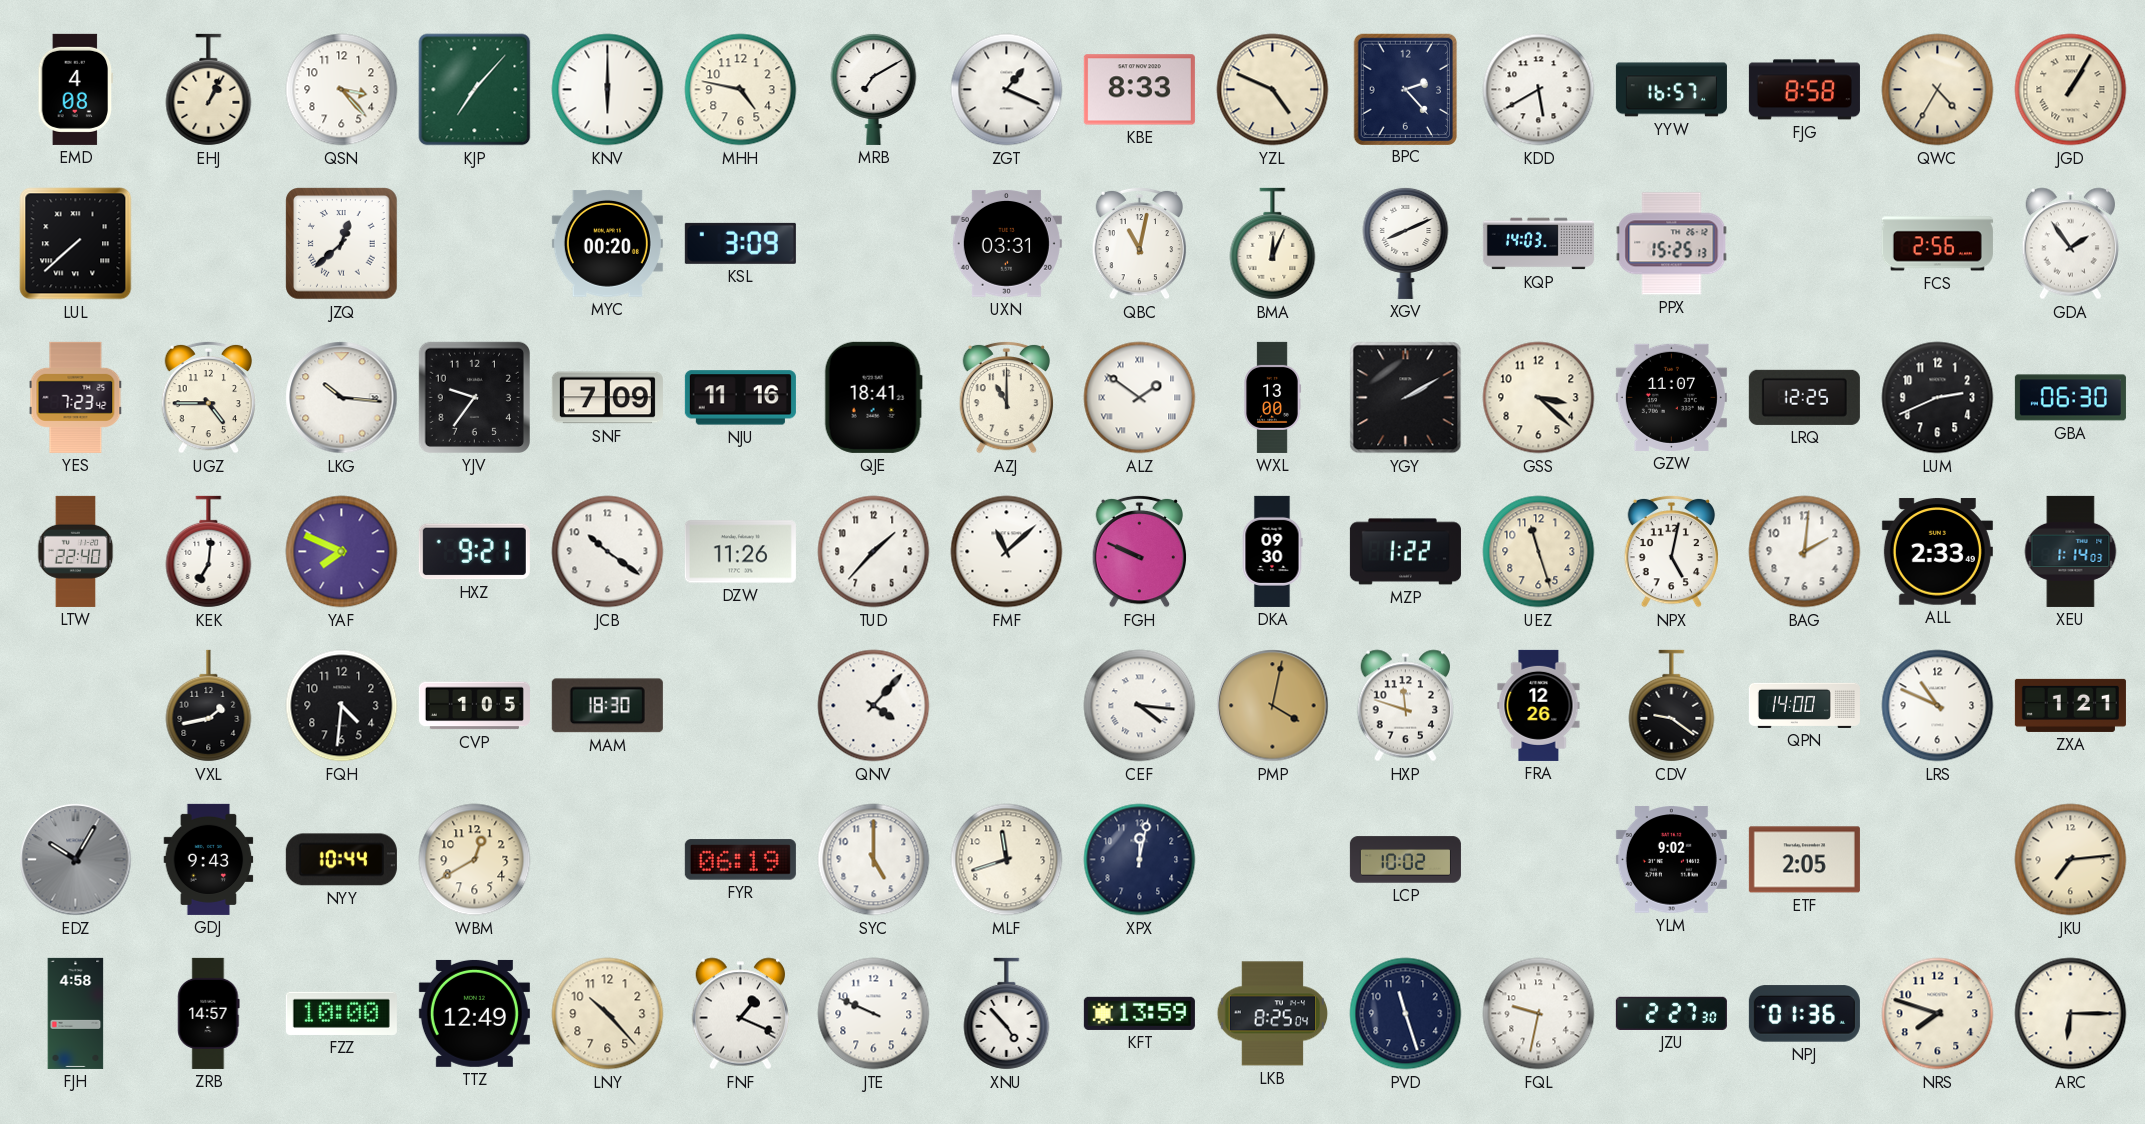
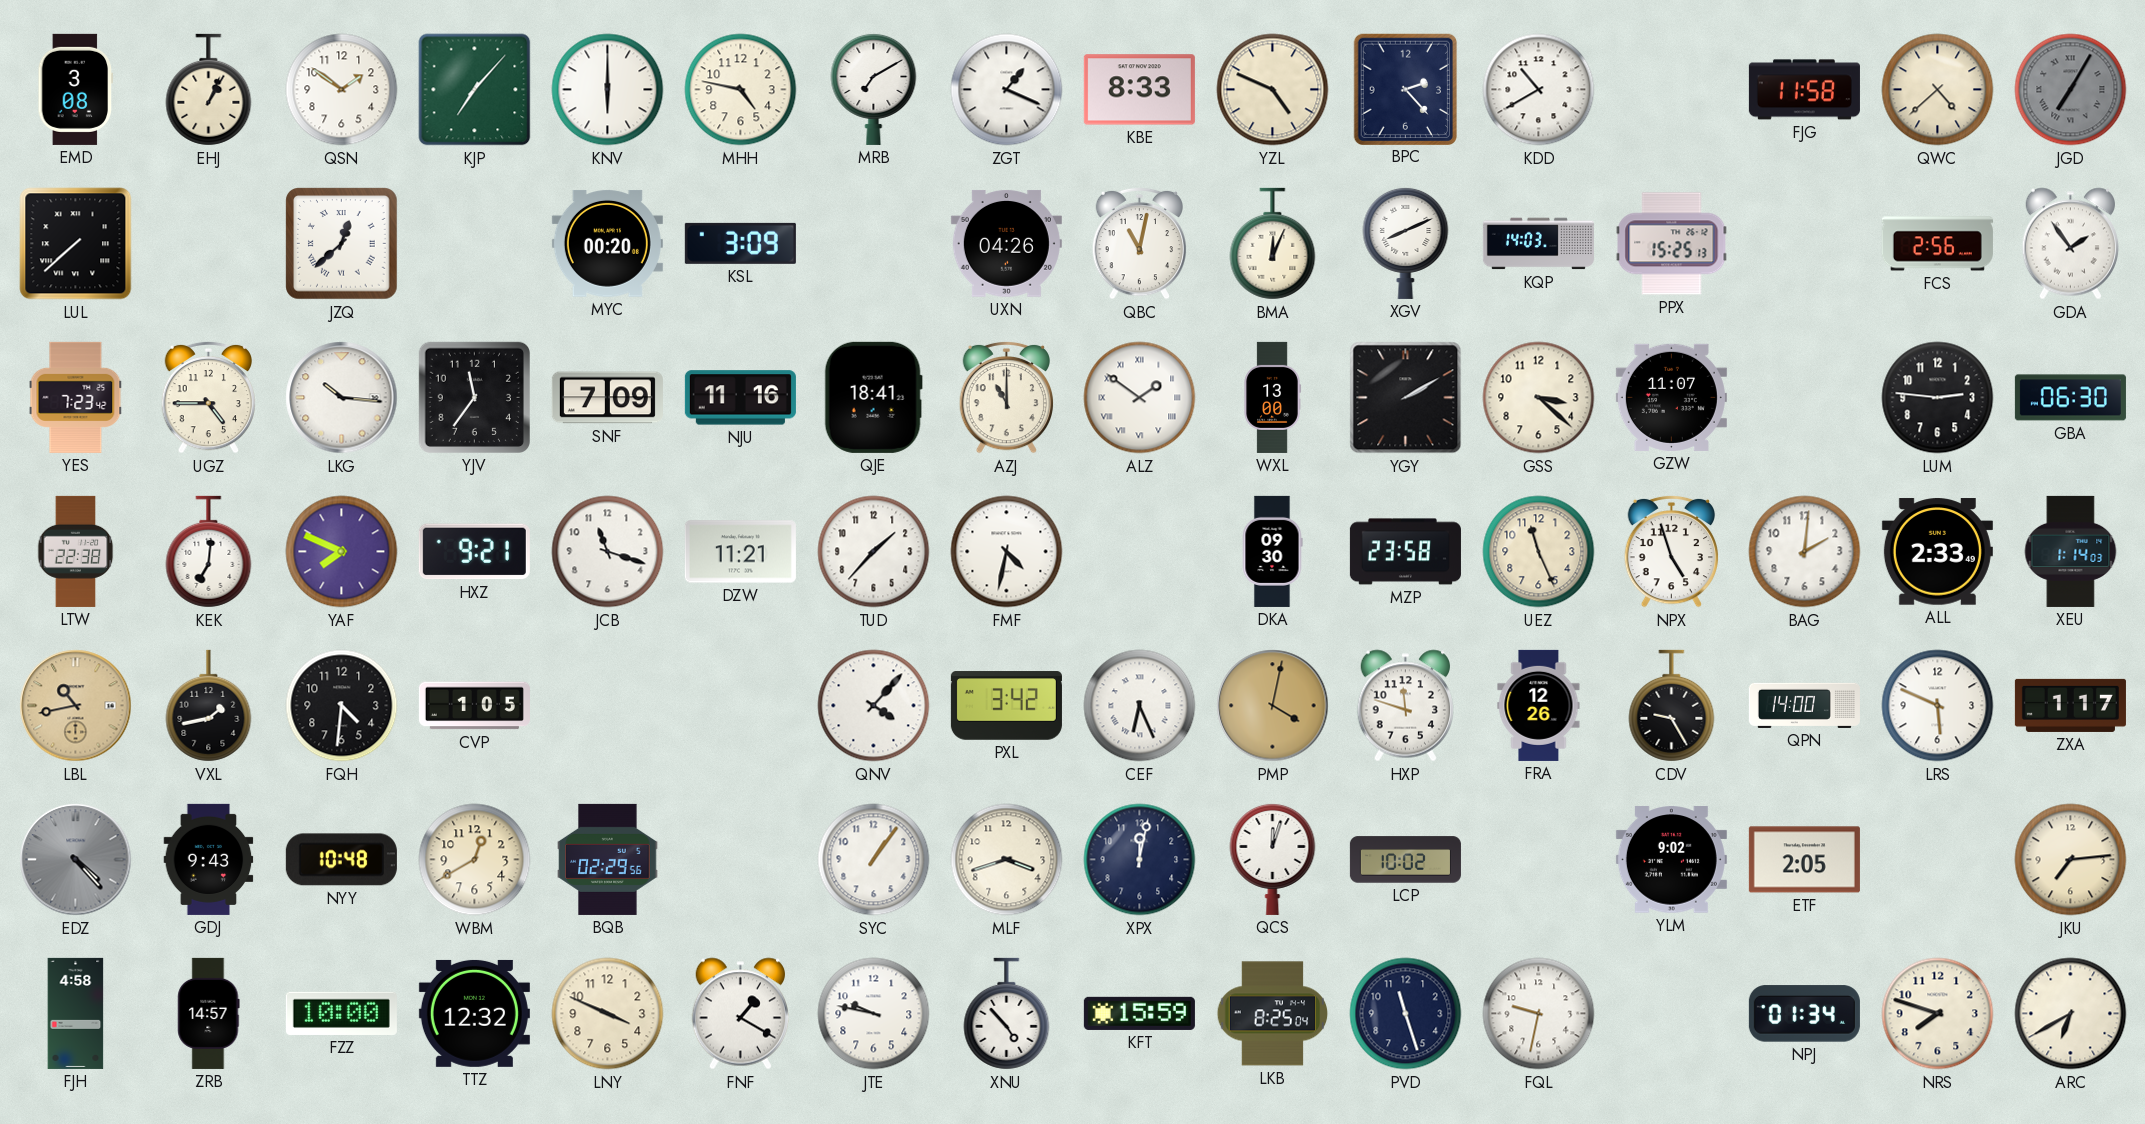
EMD: 4:08 -> 3:08
QSN: 3:23 -> 1:51
KDD: 5:40 -> 10:40
YYW: 16:57 -> none
FJG: 8:58 -> 11:58
QWC: 4:35 -> 4:38
JGD: 1:05 -> 7:05
JGD dial: cream -> grey
UXN: 03:31 -> 04:26
YJV: 9:36 -> 11:36
LRQ: 12:25 -> none
LUM: 2:41 -> 2:46
LTW: 22:40 -> 22:38
JCB: 10:21 -> 11:18
DZW: 11:26 -> 11:21
FMF: 11:08 -> 4:32
FGH: 9:49 -> none
MZP: 1:22 -> 23:58
UEZ: 11:27 -> 11:26
NPX: 5:02 -> 4:57
LBL: none -> 10:43
MAM: 18:30 -> none
PXL: none -> 3:42
CEF: 4:16 -> 6:26
CDV: 9:21 -> 9:25
LRS: 10:49 -> 5:49
ZXA: 1:21 -> 1:17
EDZ: 10:05 -> 4:23
NYY: 10:44 -> 10:48
BQB: none -> 02:29
FYR: 06:19 -> none
SYC: 5:00 -> 1:06
MLF: 11:42 -> 3:42
QCS: none -> 12:03
TTZ: 12:49 -> 12:32
LNY: 10:23 -> 3:49
FNF: 1:19 -> 1:20
JTE: 9:49 -> 9:47
KFT: 13:59 -> 15:59
JZU: 2:27 -> none
NPJ: 01:36 -> 01:34
ARC: 6:15 -> 6:40
